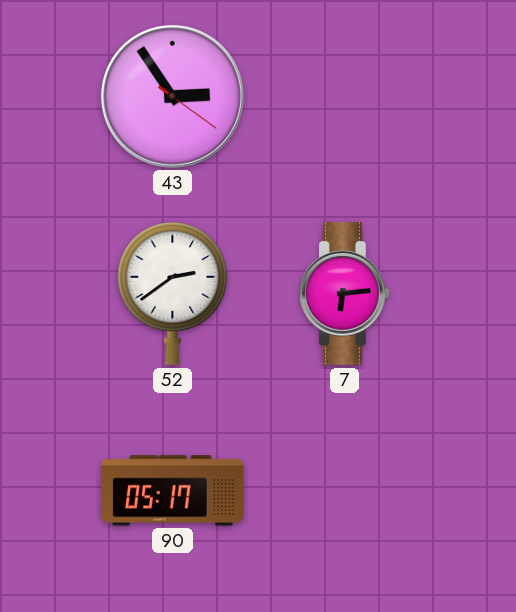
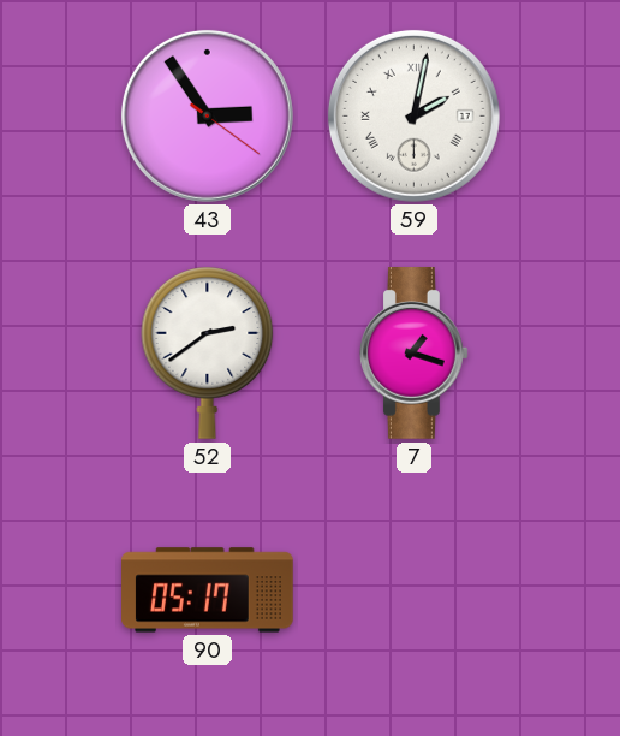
59: none -> 2:02
7: 6:14 -> 1:18
